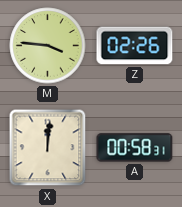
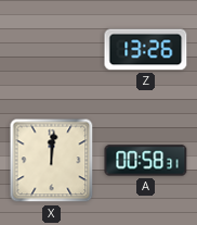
M: 3:46 -> none
Z: 02:26 -> 13:26
